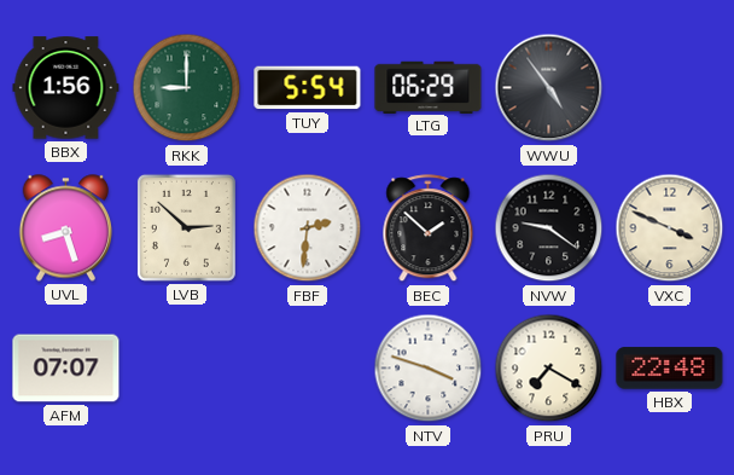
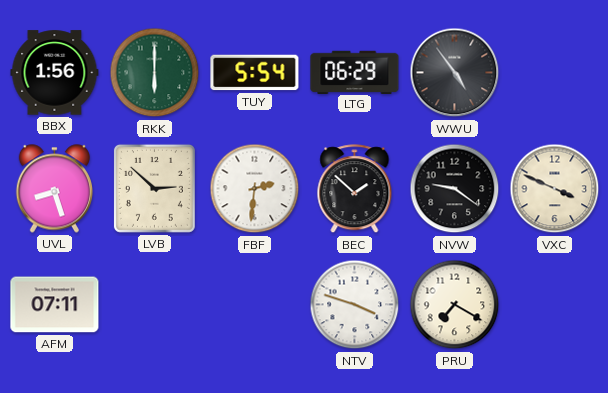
RKK: 9:00 -> 6:00
AFM: 07:07 -> 07:11
HBX: 22:48 -> none
